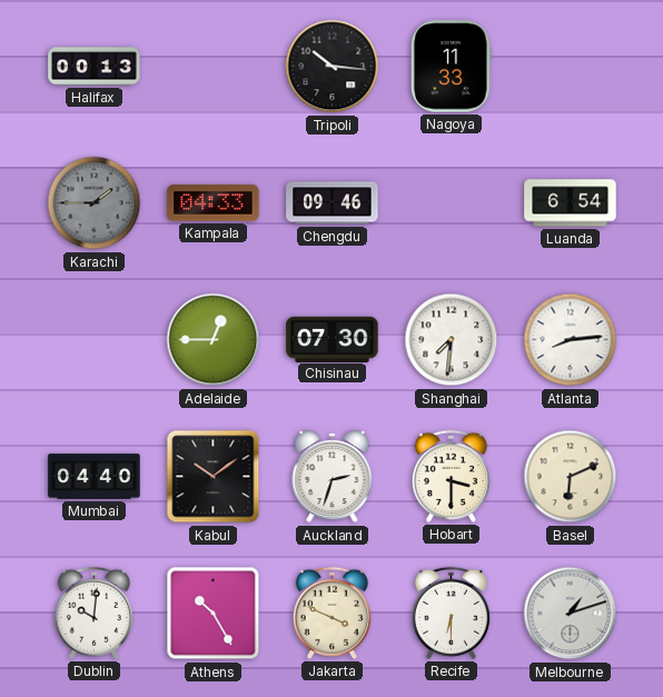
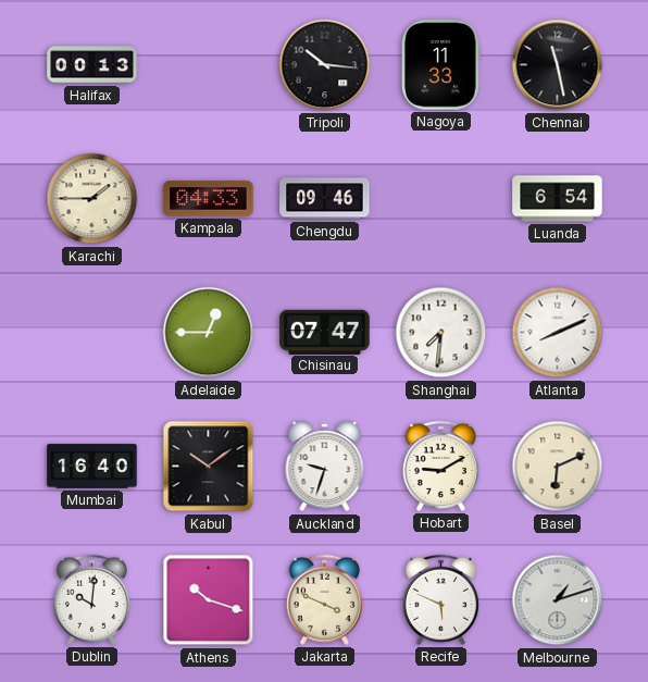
Chennai: none -> 11:28
Karachi dial: grey -> cream
Chisinau: 07:30 -> 07:47
Atlanta: 8:14 -> 8:11
Mumbai: 04:40 -> 16:40
Auckland: 2:33 -> 9:33
Hobart: 3:30 -> 9:10
Athens: 10:25 -> 10:18
Recife: 6:30 -> 5:49
